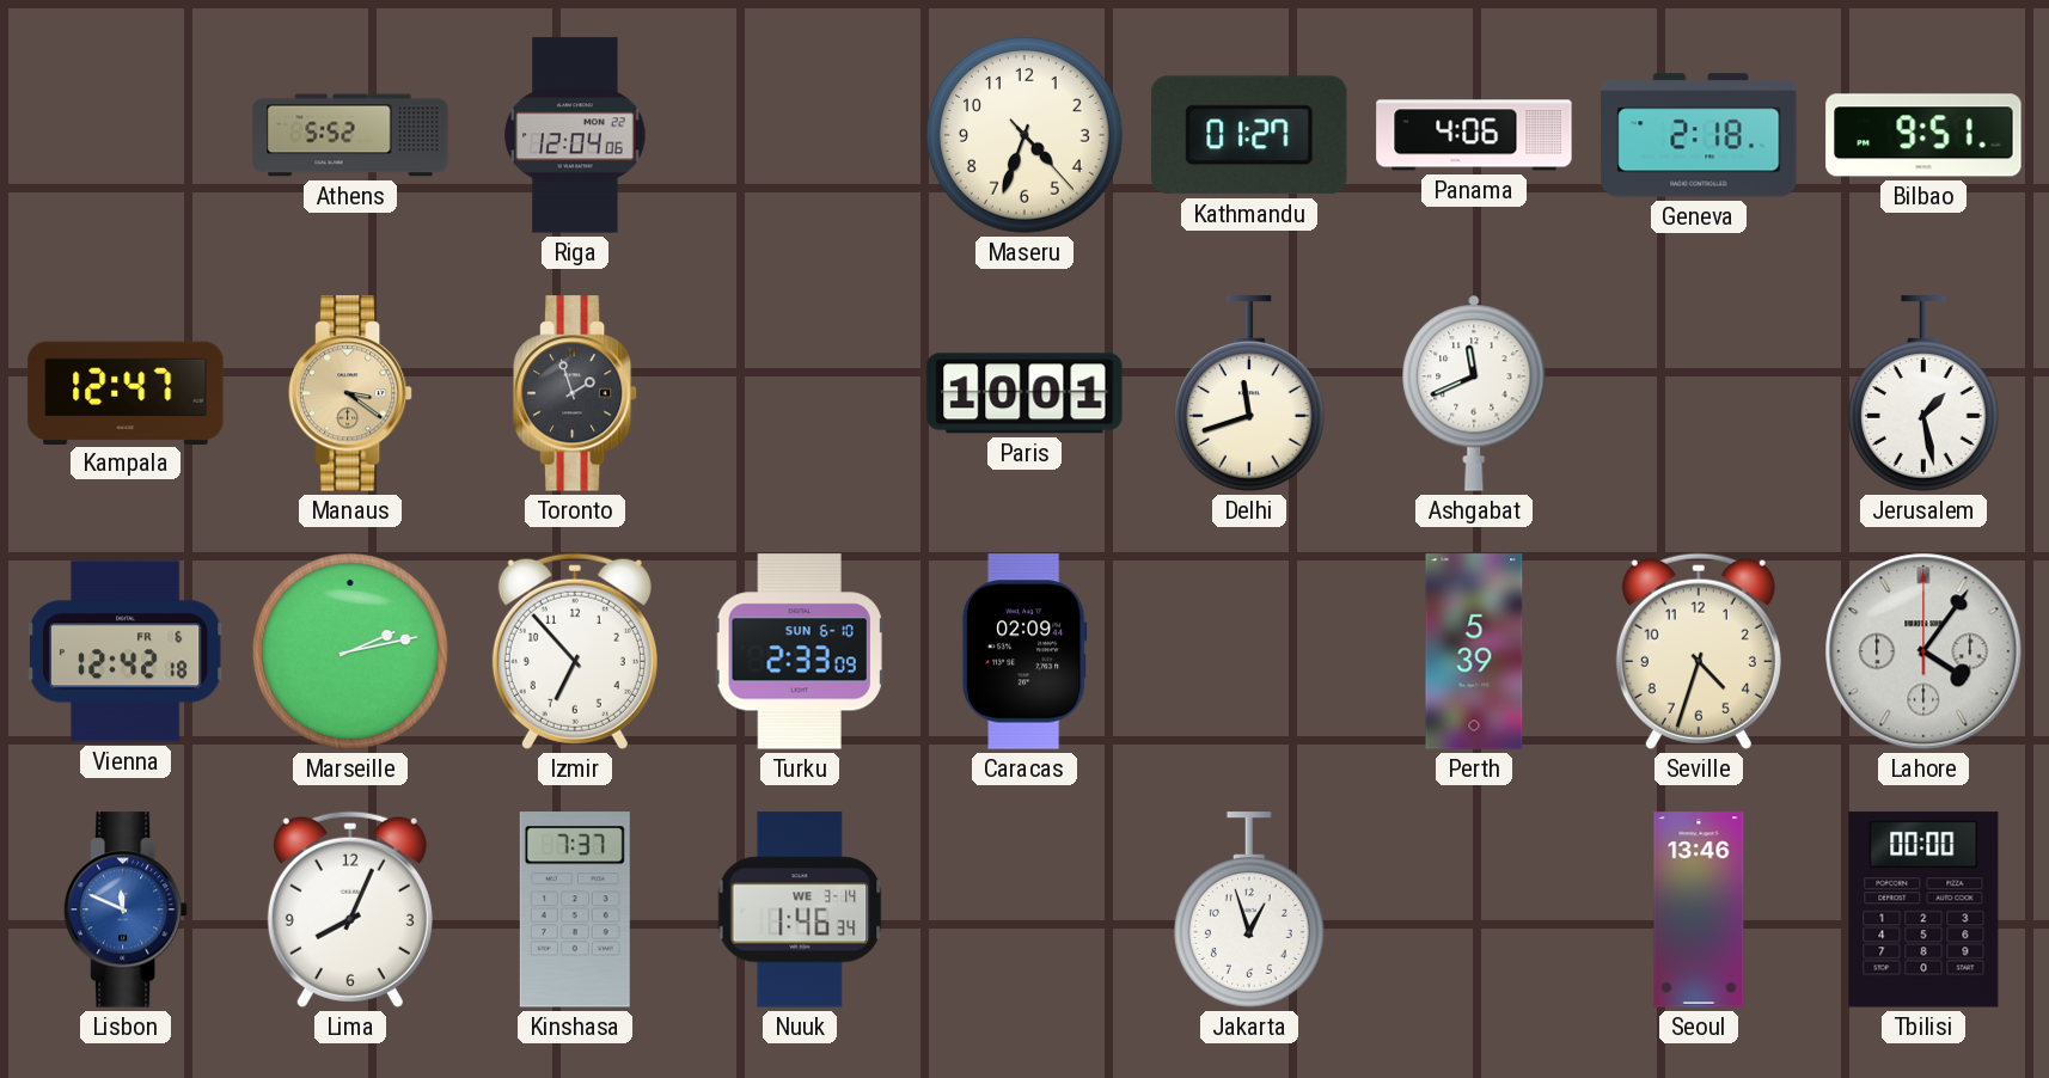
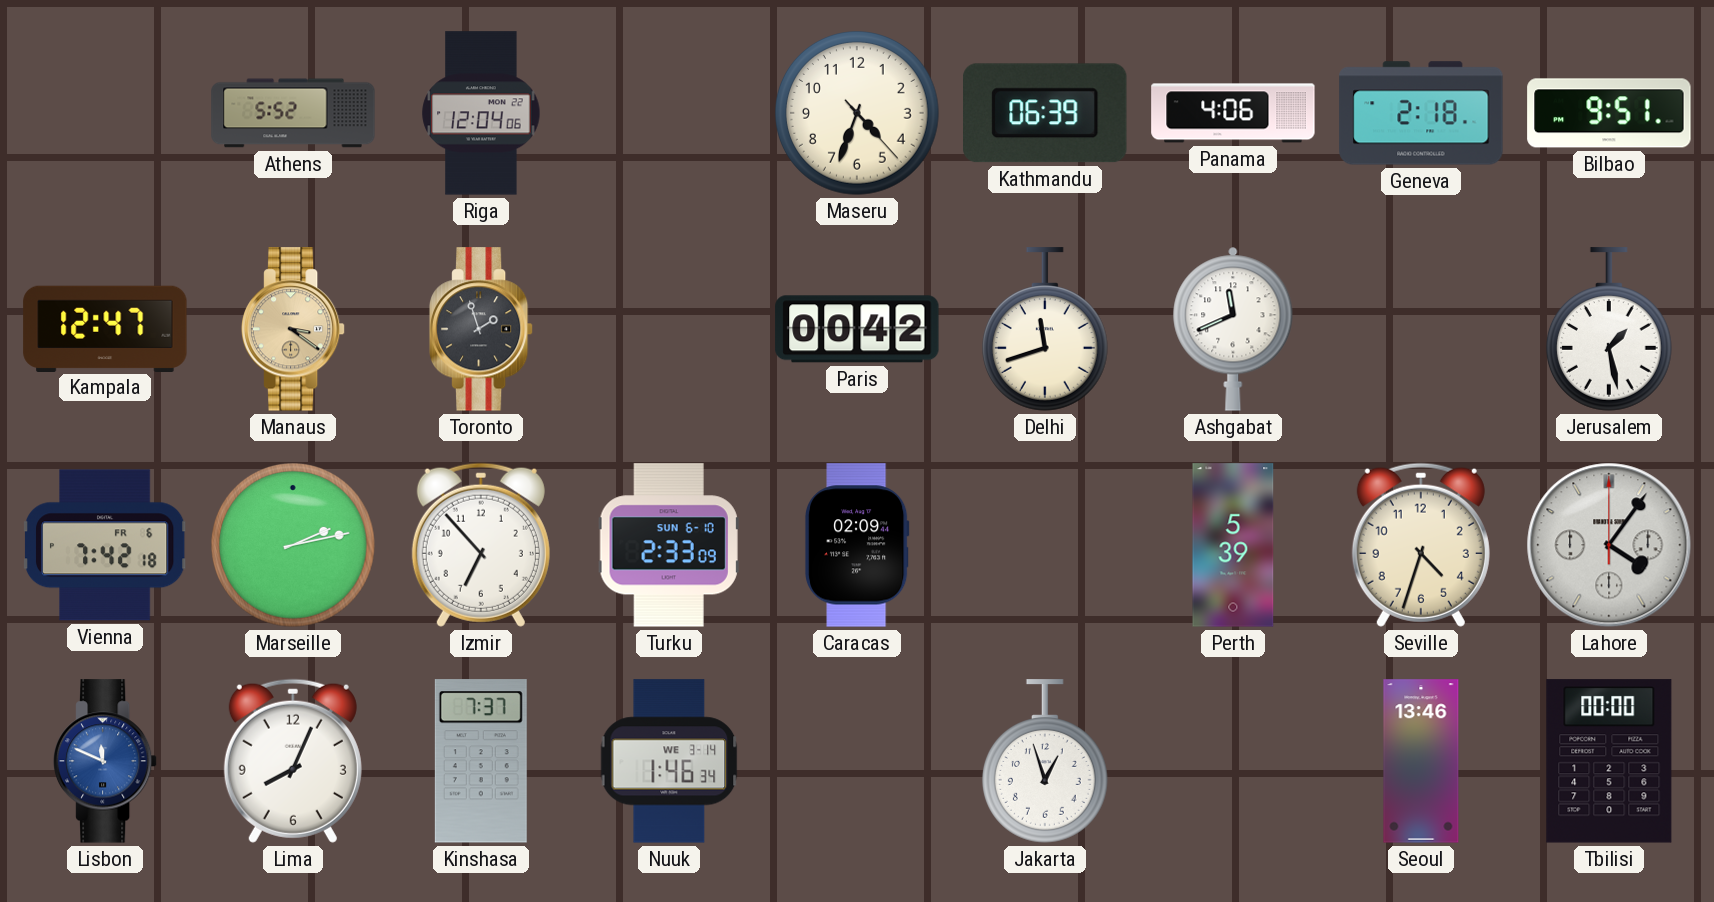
Kathmandu: 01:27 -> 06:39
Paris: 10:01 -> 00:42
Vienna: 12:42 -> 7:42
